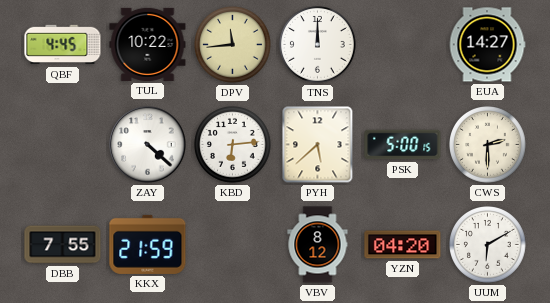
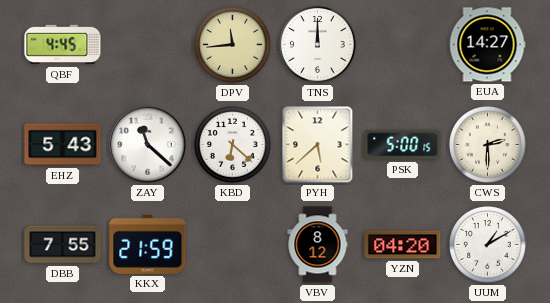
TUL: 10:22 -> none
EHZ: none -> 5:43
ZAY: 4:22 -> 11:22
KBD: 6:14 -> 6:22
UUM: 6:10 -> 1:10
